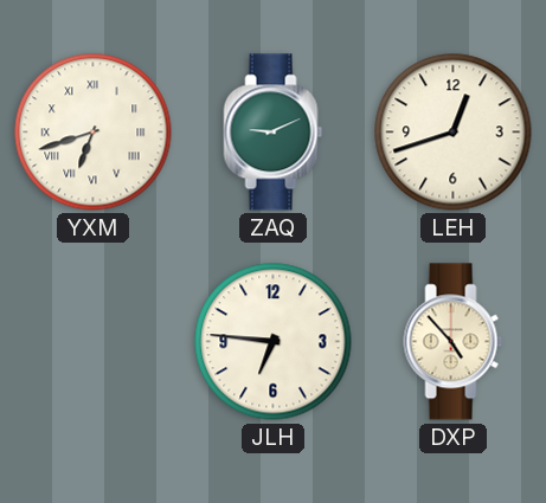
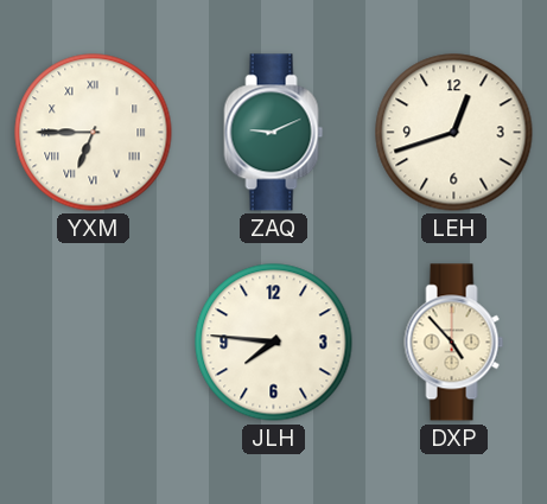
YXM: 6:42 -> 6:45
JLH: 6:46 -> 7:46
